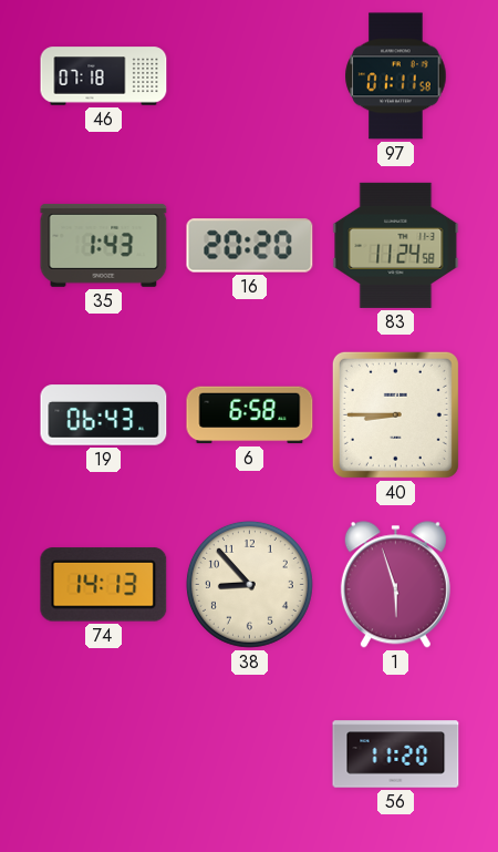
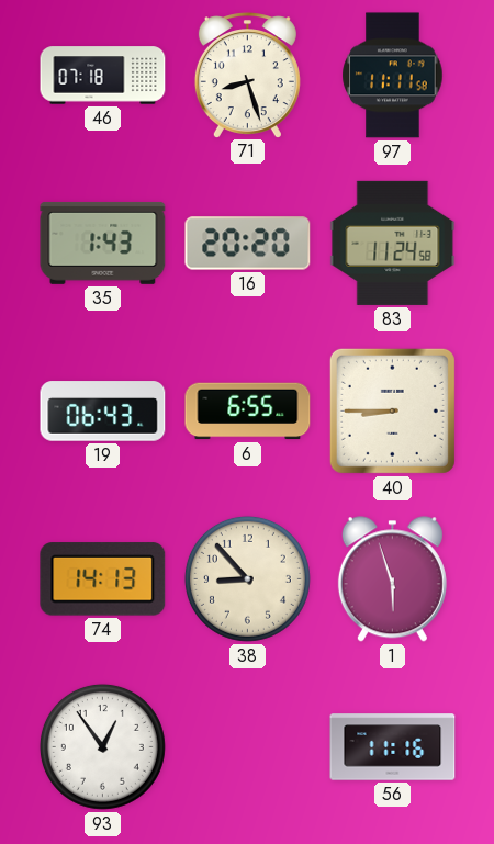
71: none -> 8:27
97: 01:11 -> 11:11
6: 6:58 -> 6:55
93: none -> 12:54
56: 11:20 -> 11:16
